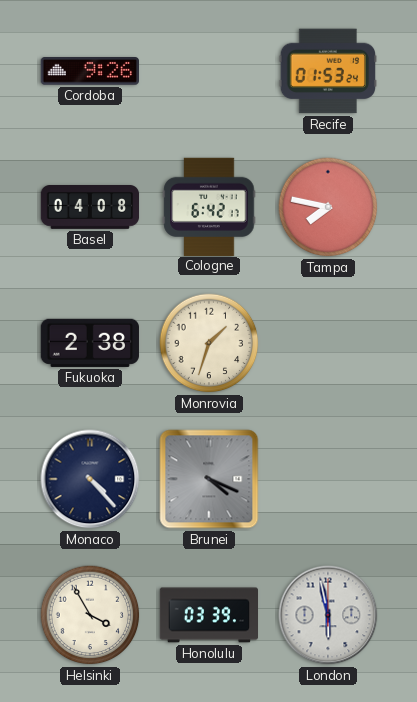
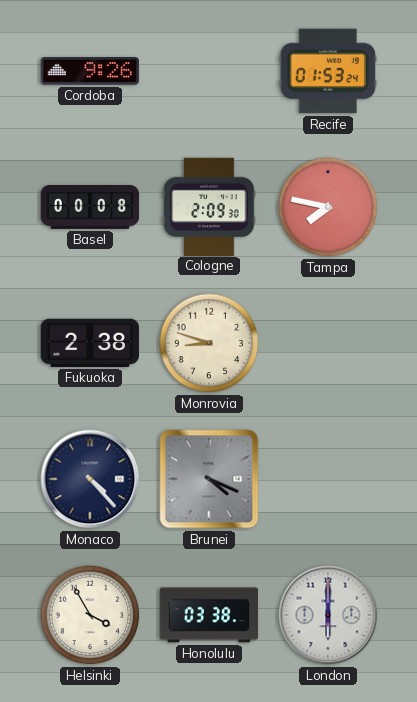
Basel: 04:08 -> 00:08
Cologne: 6:42 -> 2:09
Monrovia: 1:33 -> 8:48
Honolulu: 03:39 -> 03:38
London: 5:58 -> 6:00
